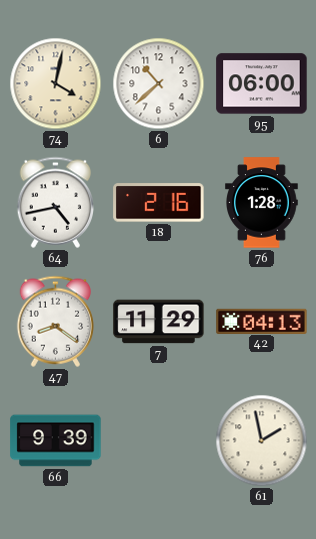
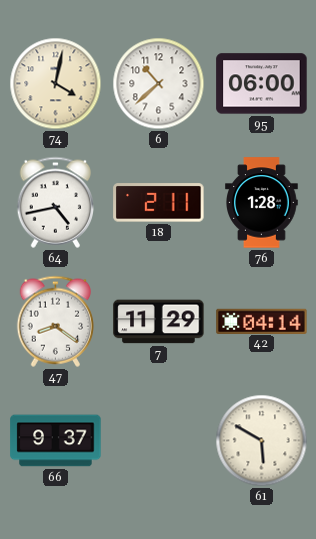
18: 2:16 -> 2:11
42: 04:13 -> 04:14
66: 9:39 -> 9:37
61: 1:58 -> 5:50
